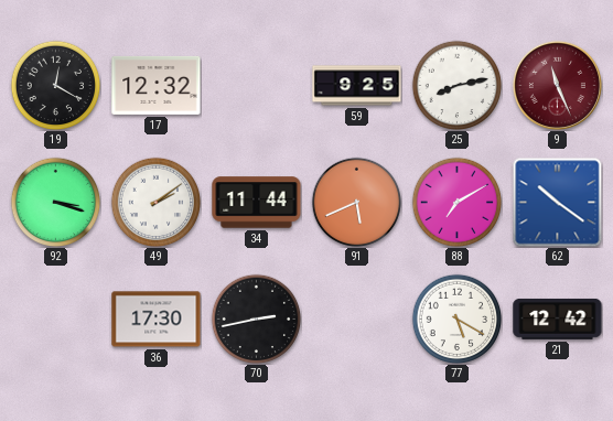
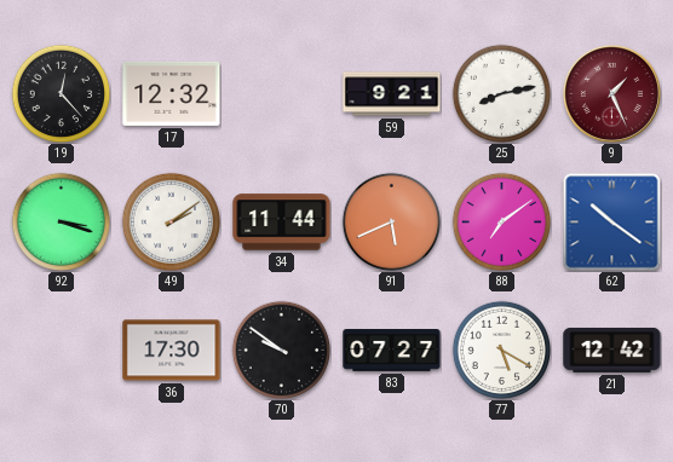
19: 12:20 -> 12:23
59: 9:25 -> 9:21
9: 11:26 -> 1:26
88: 7:10 -> 7:09
70: 2:43 -> 9:51
83: none -> 07:27
